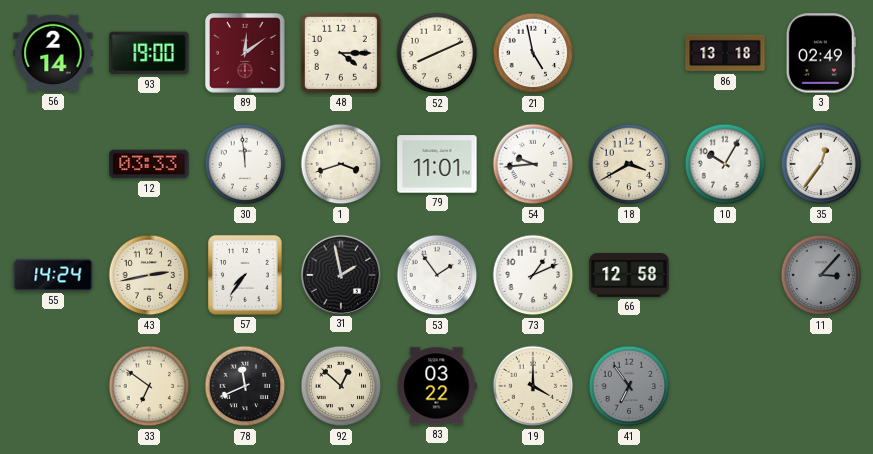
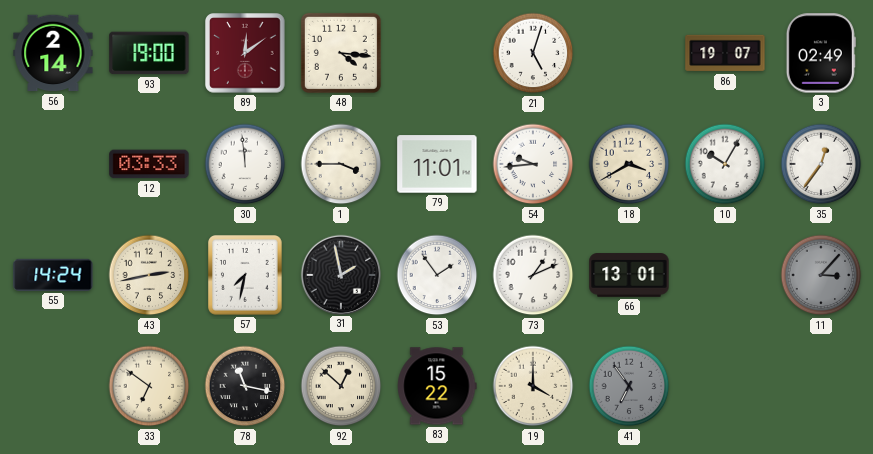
48: 4:15 -> 4:16
52: 8:11 -> none
21: 4:58 -> 5:03
86: 13:18 -> 19:07
1: 3:42 -> 3:45
57: 7:36 -> 7:32
66: 12:58 -> 13:01
78: 11:41 -> 11:17
83: 03:22 -> 15:22
